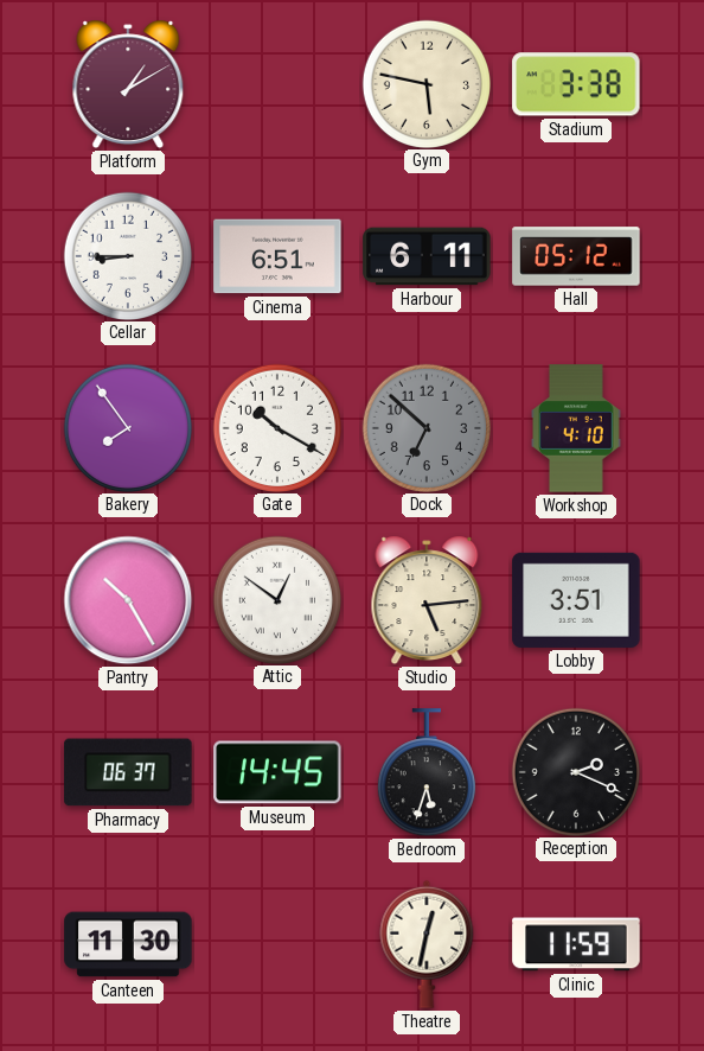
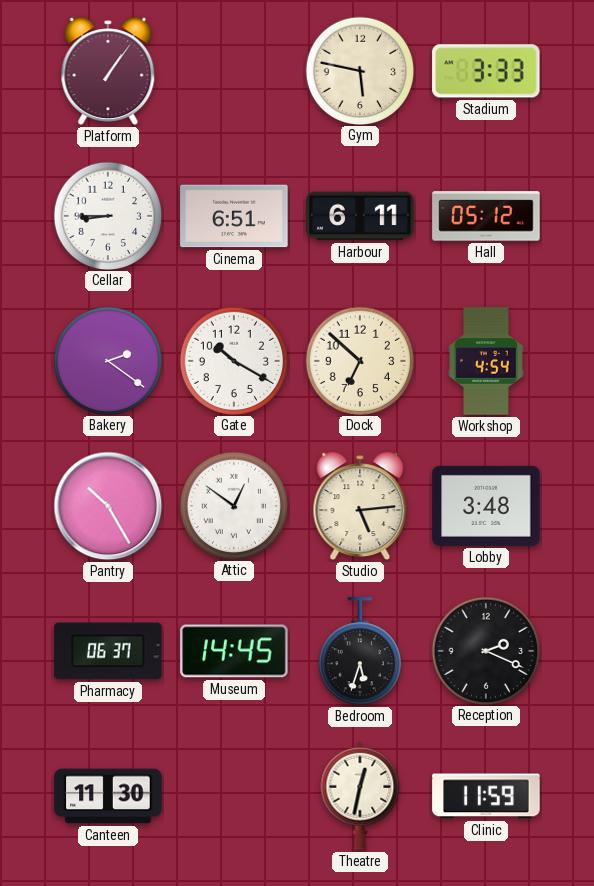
Platform: 1:10 -> 1:06
Stadium: 3:38 -> 3:33
Bakery: 7:54 -> 2:21
Dock dial: grey -> cream
Workshop: 4:10 -> 4:54
Lobby: 3:51 -> 3:48
